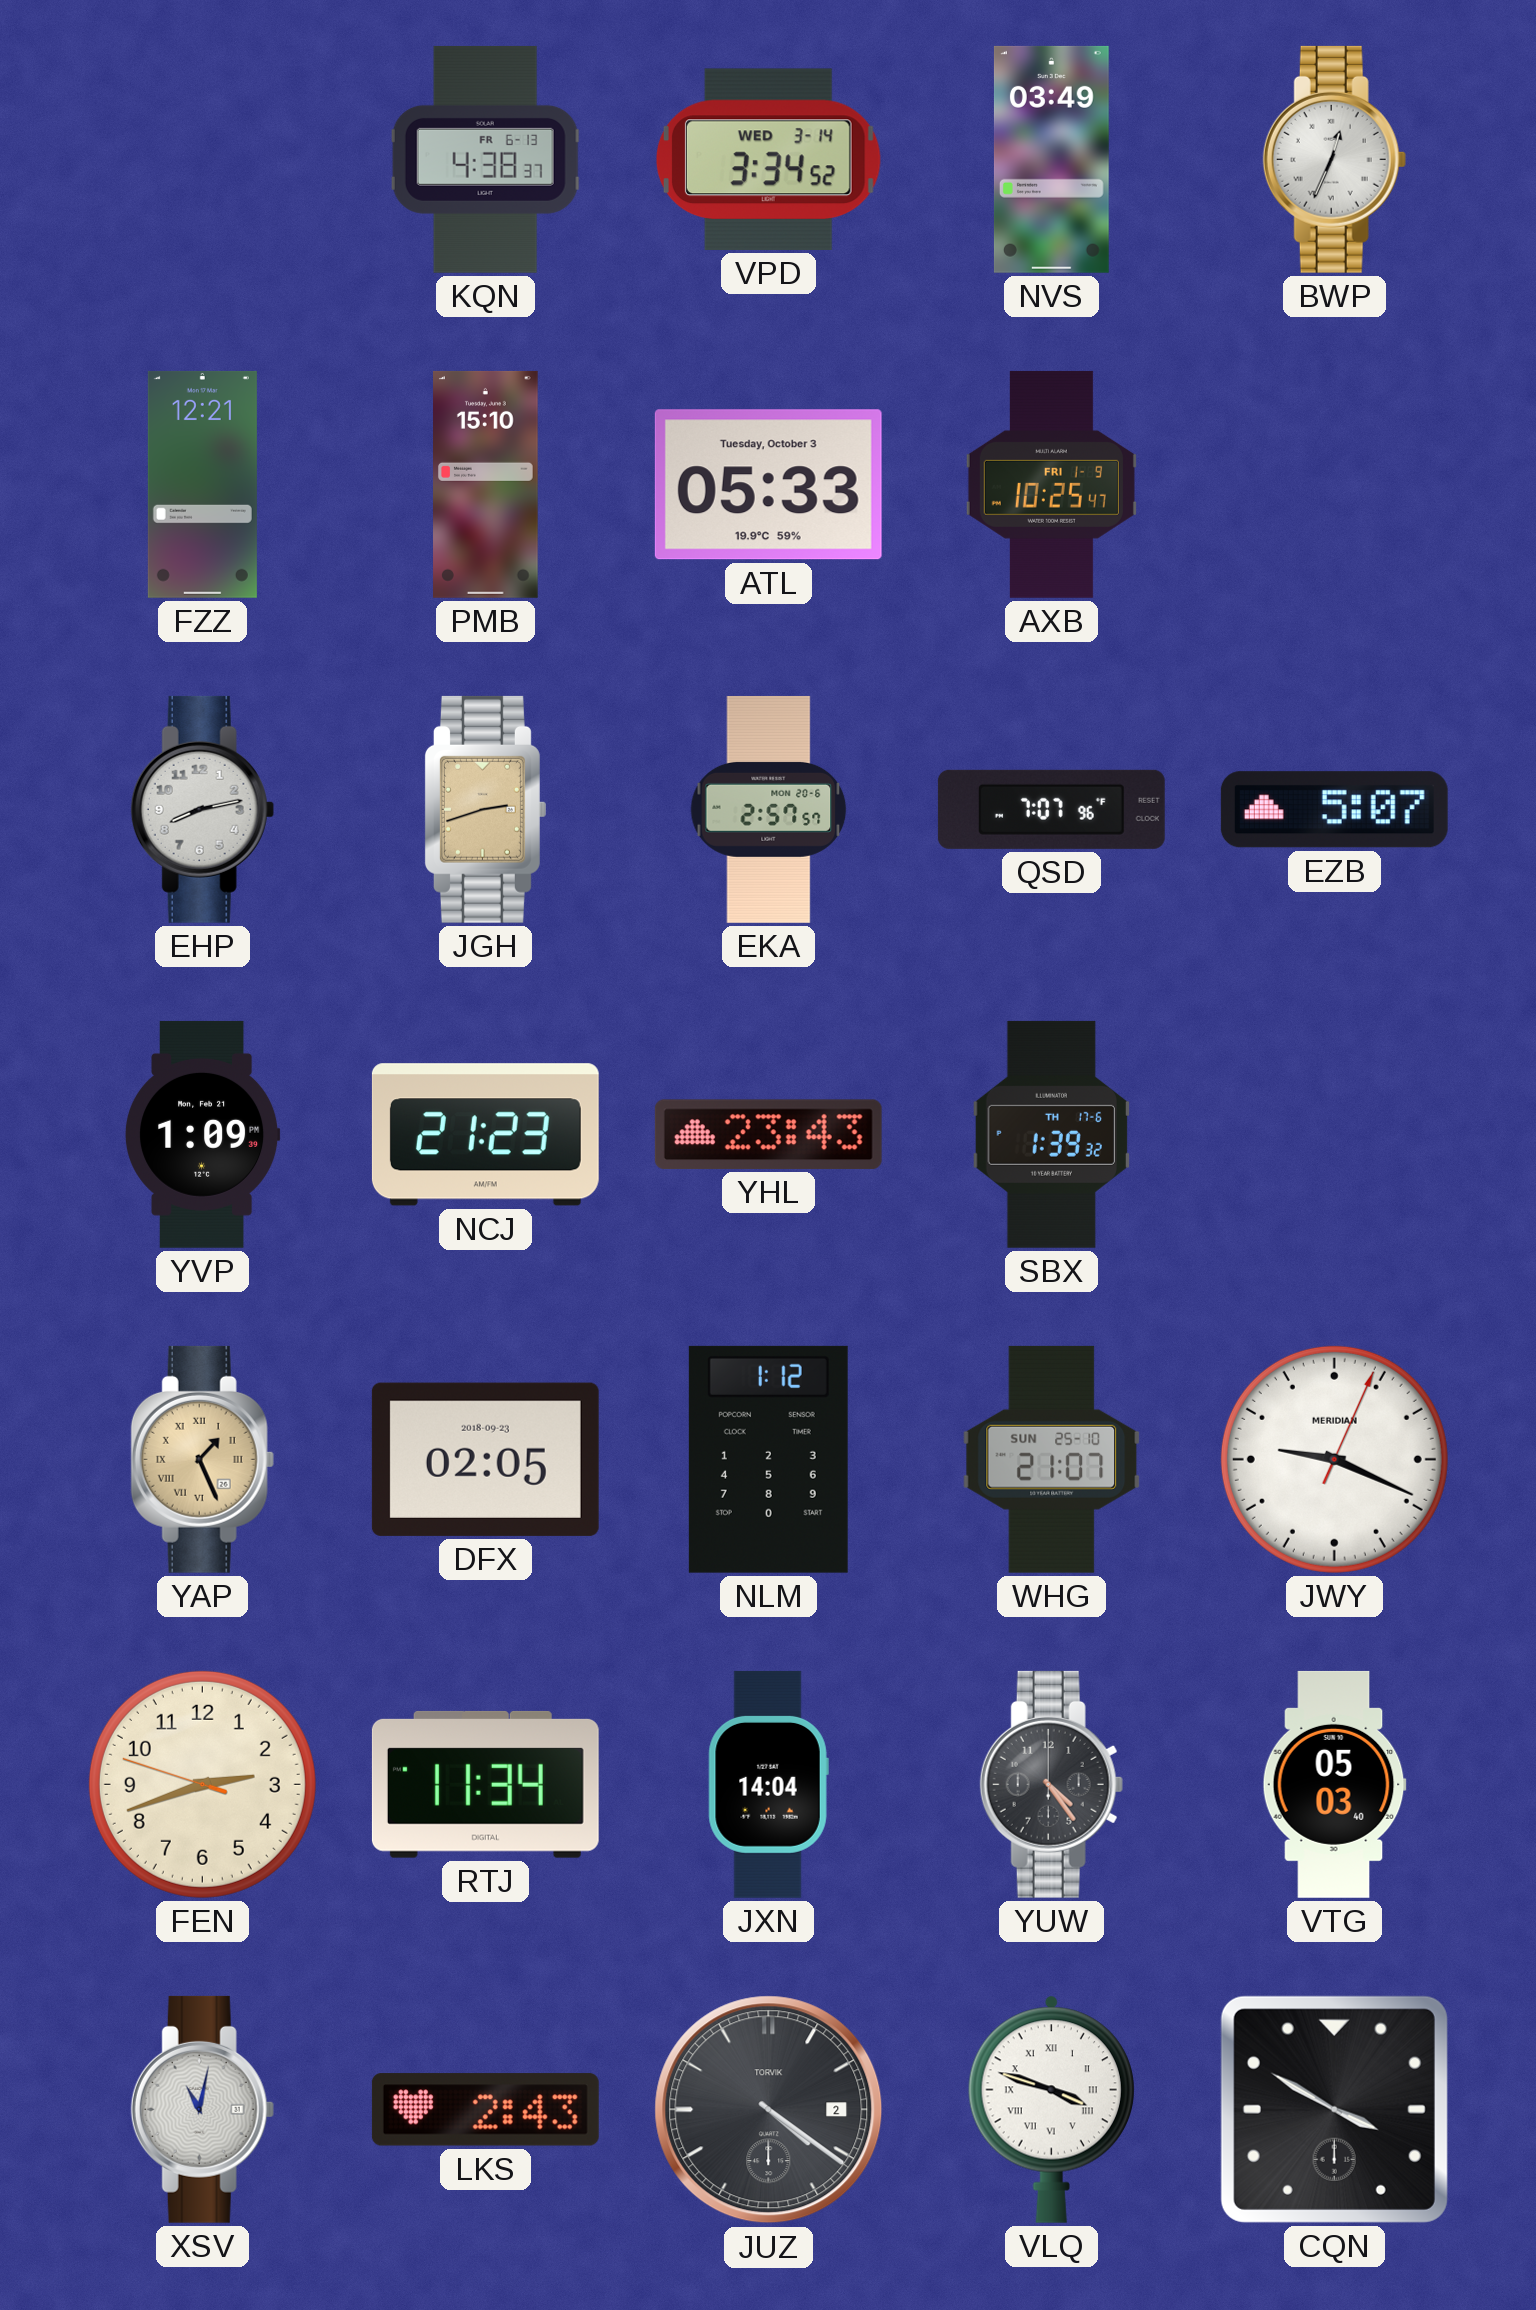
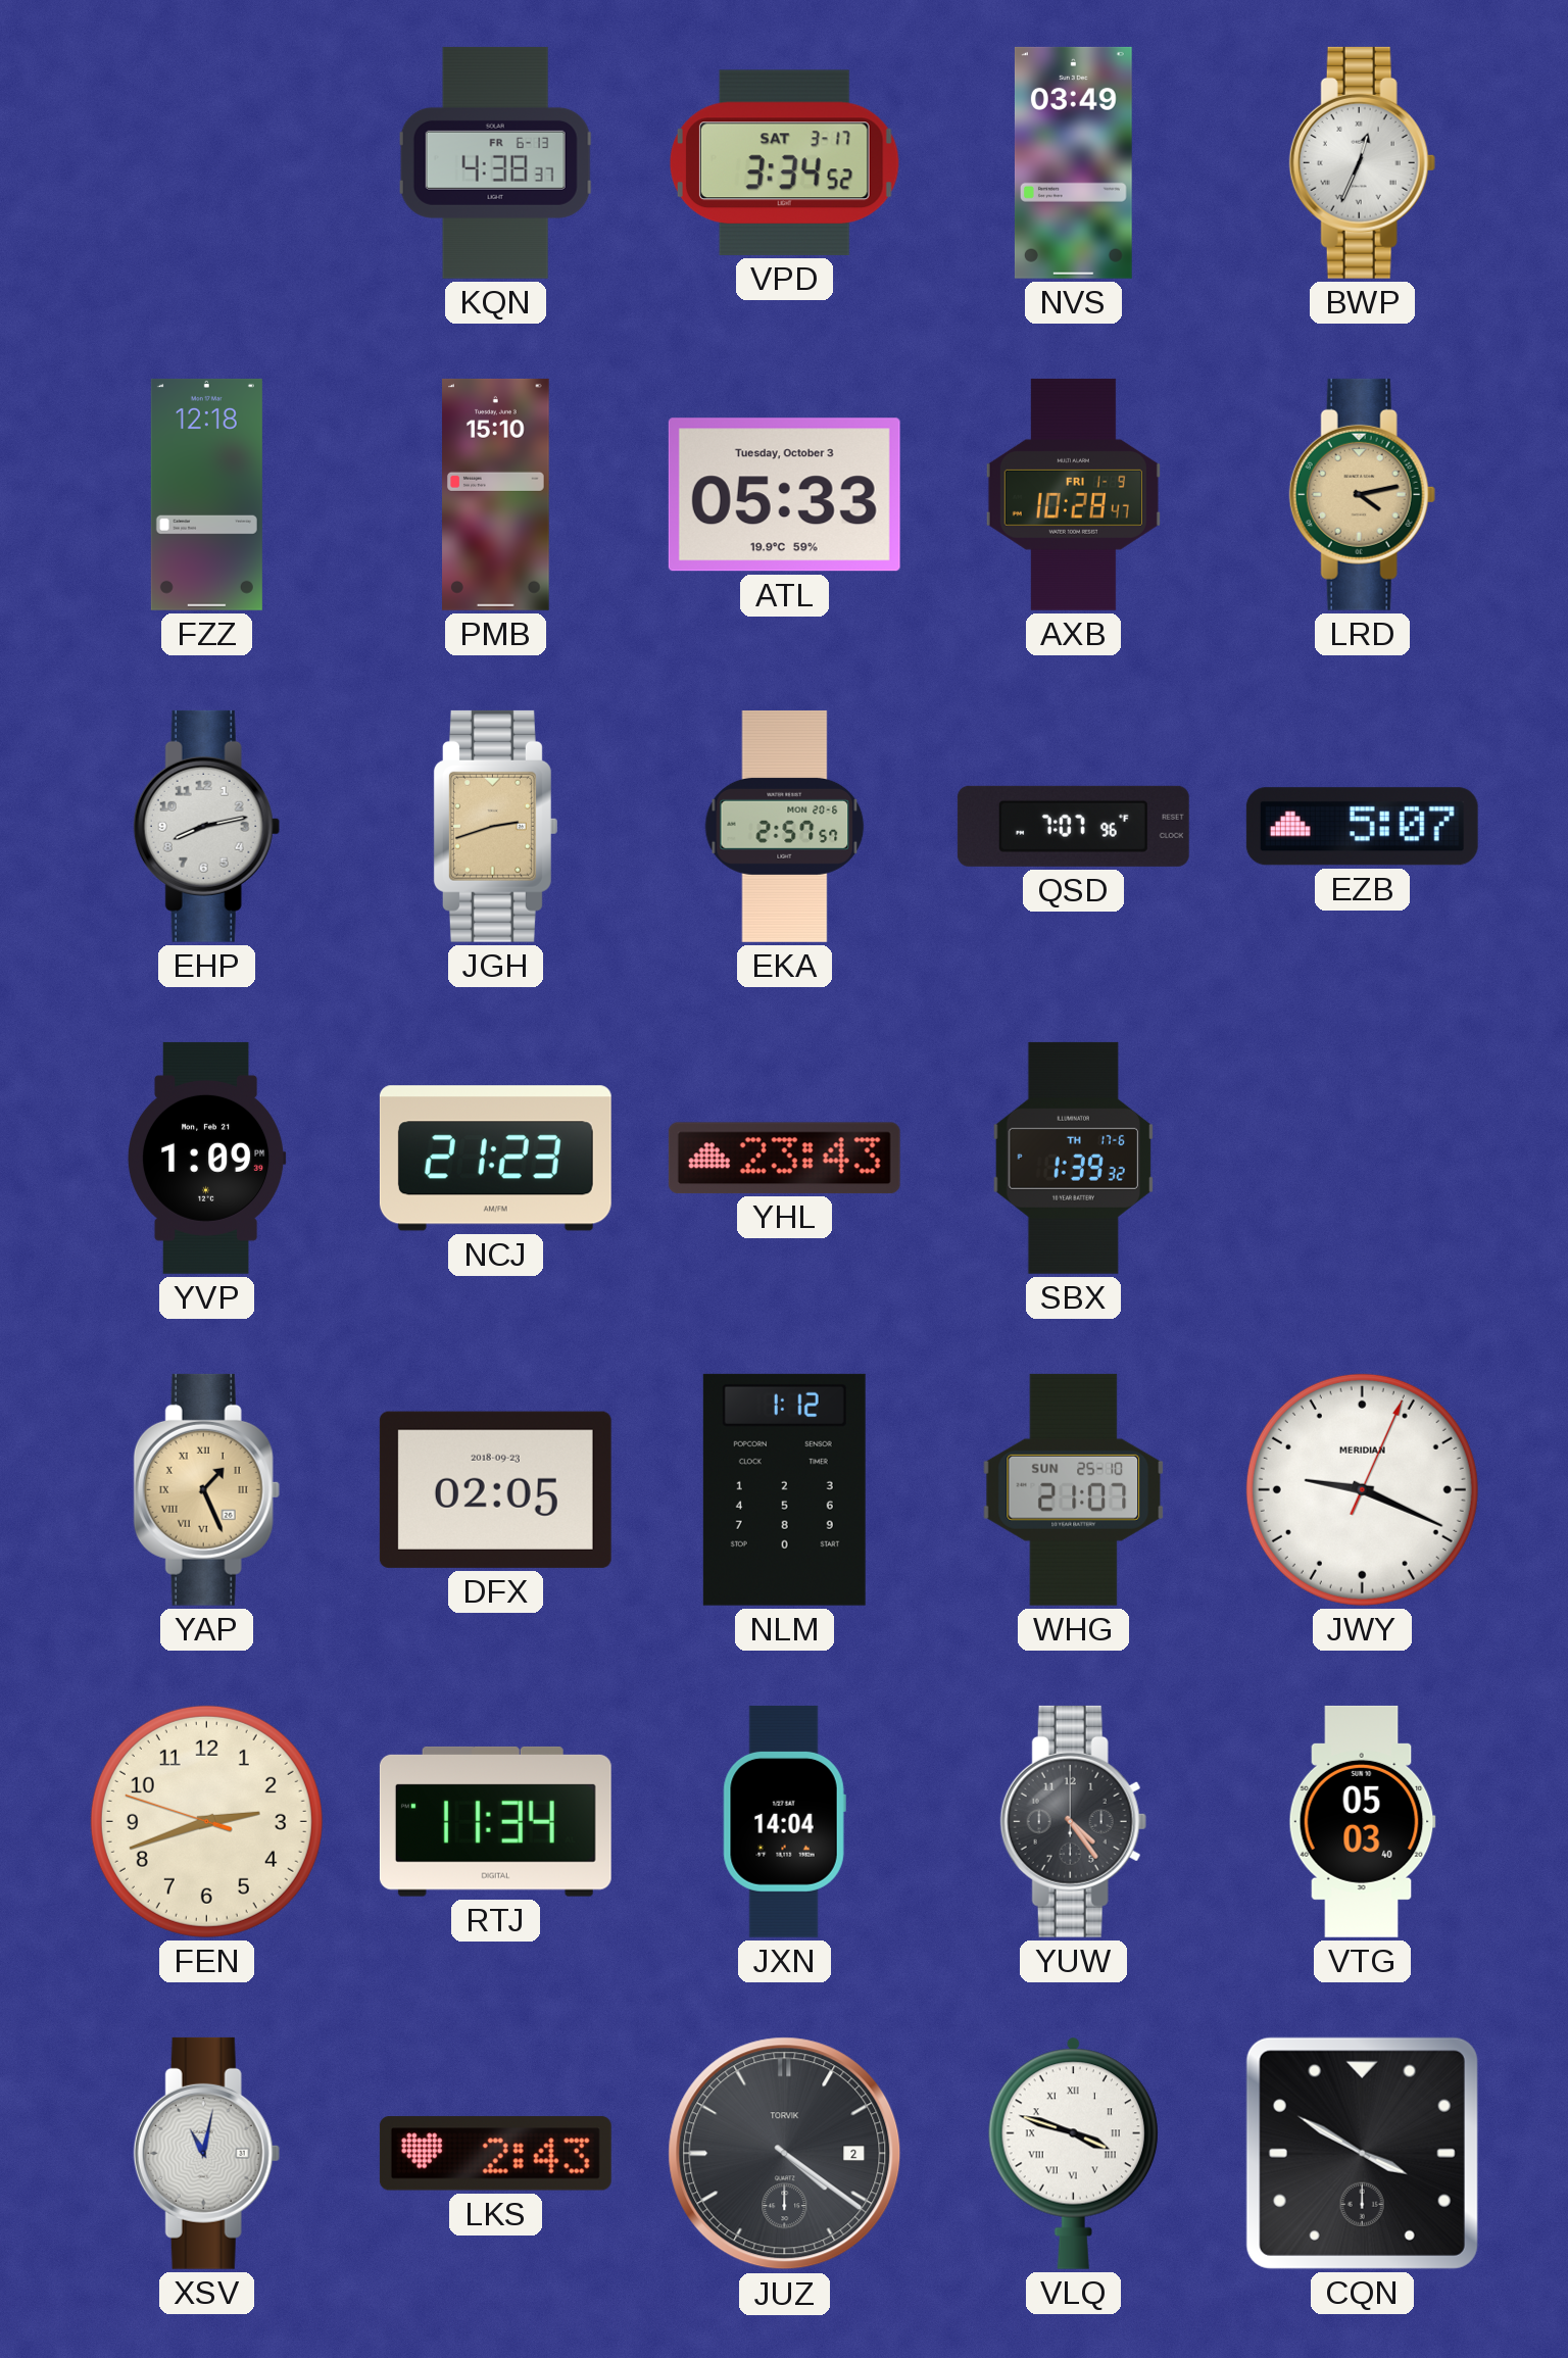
VPD date: WED 3-14 -> SAT 3-17
FZZ: 12:21 -> 12:18
AXB: 10:25 -> 10:28
LRD: none -> 4:13
